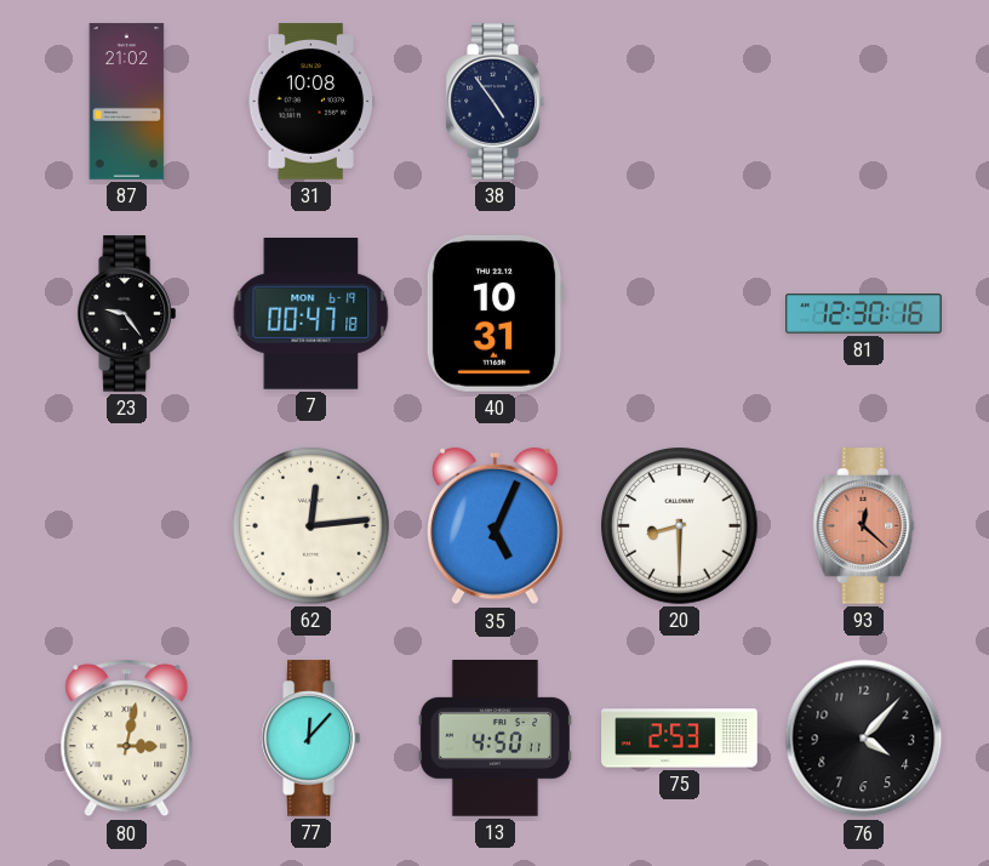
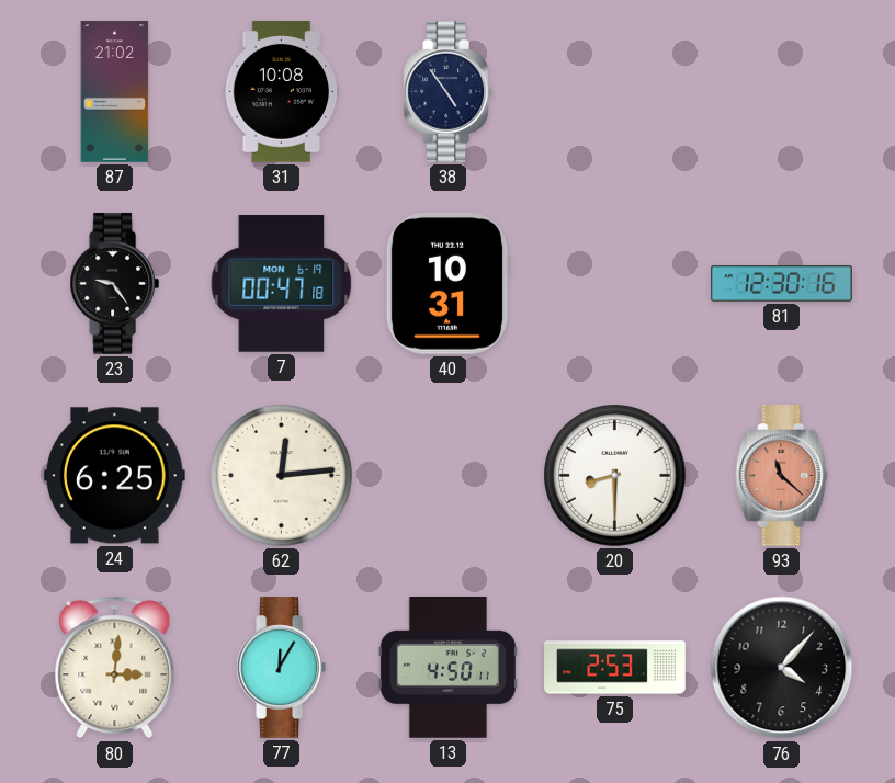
24: none -> 6:25
35: 5:04 -> none
93: 12:22 -> 11:22
80: 3:02 -> 3:01
77: 12:07 -> 12:05
